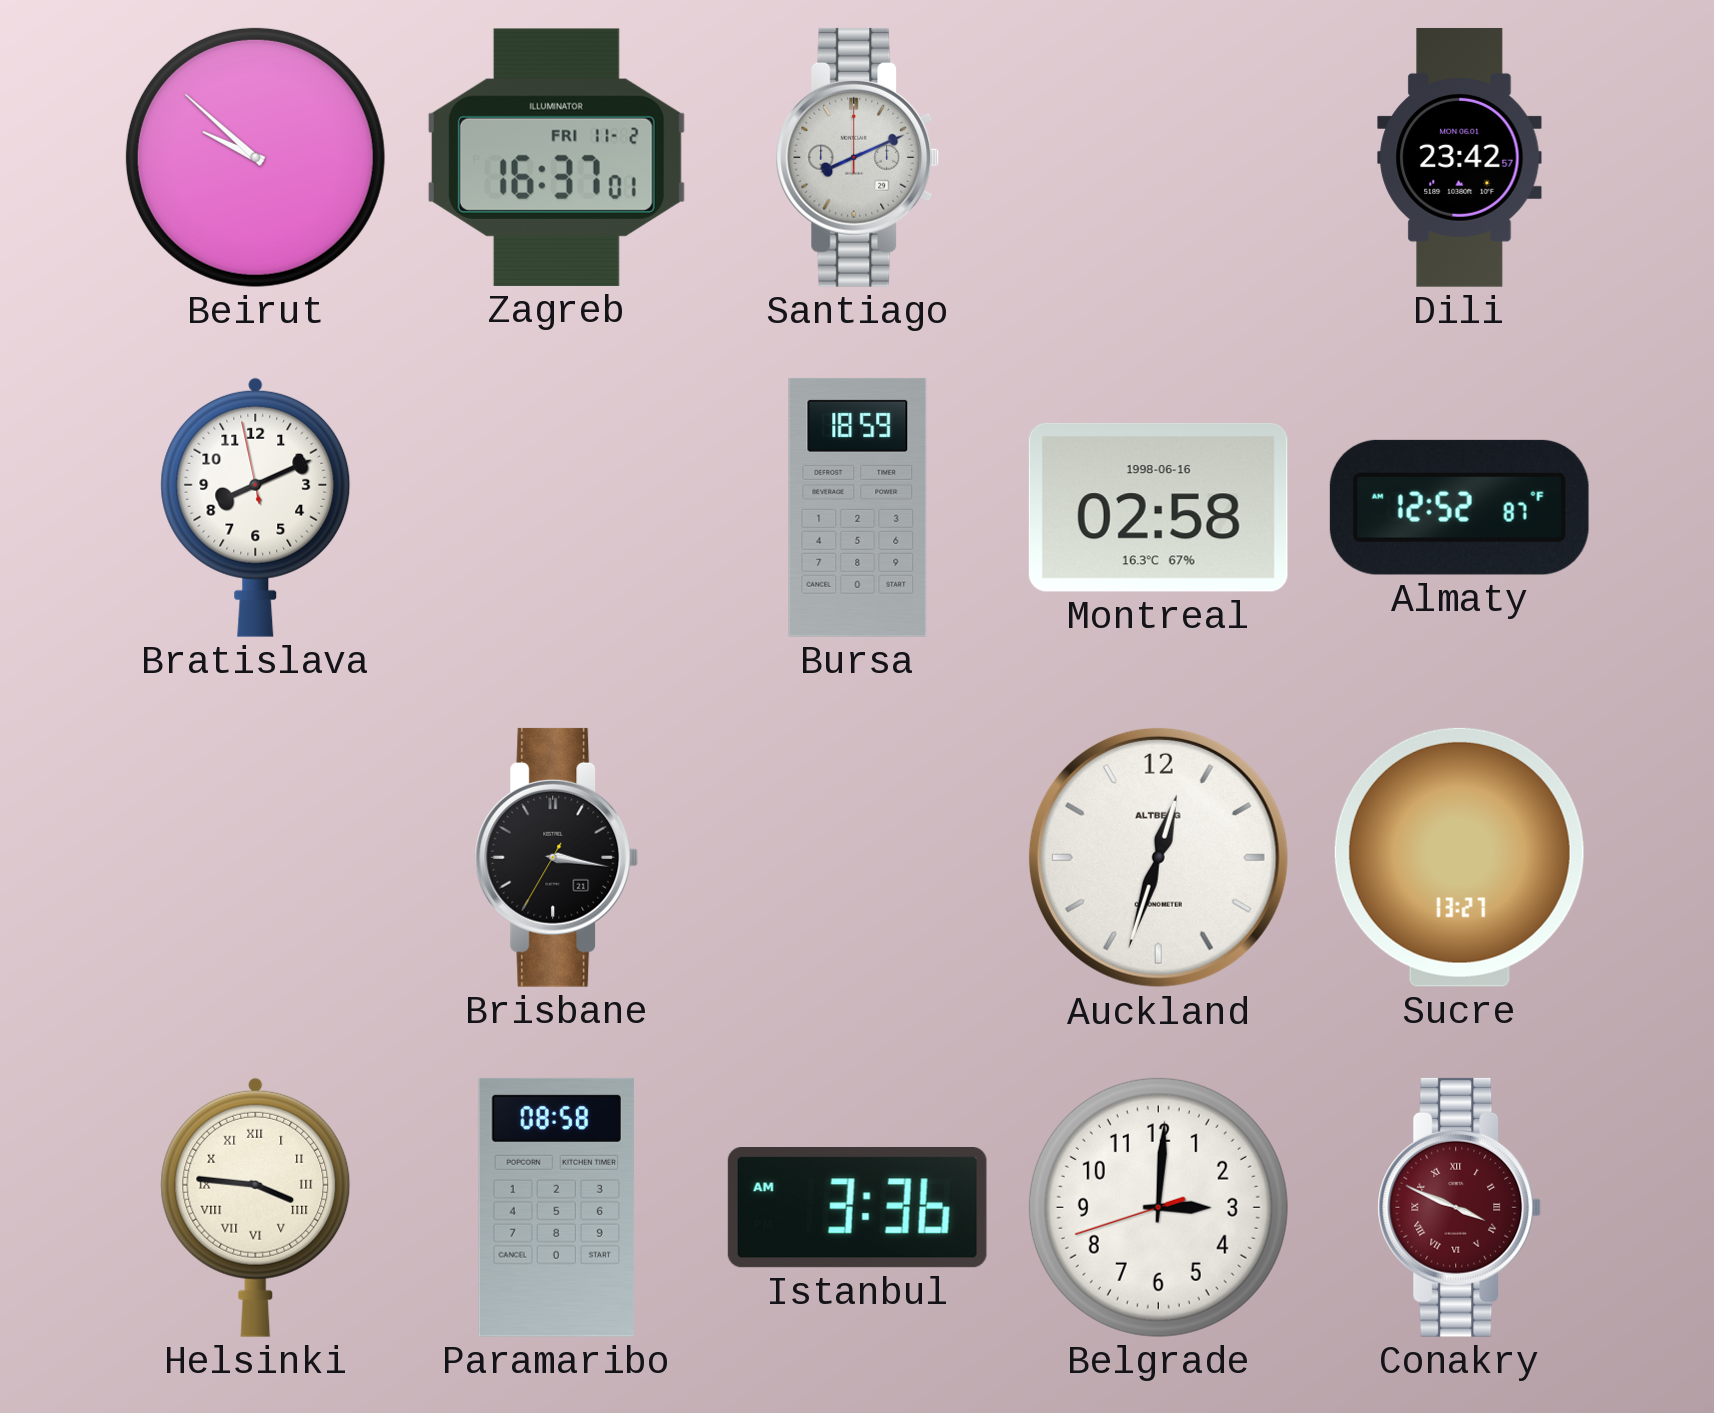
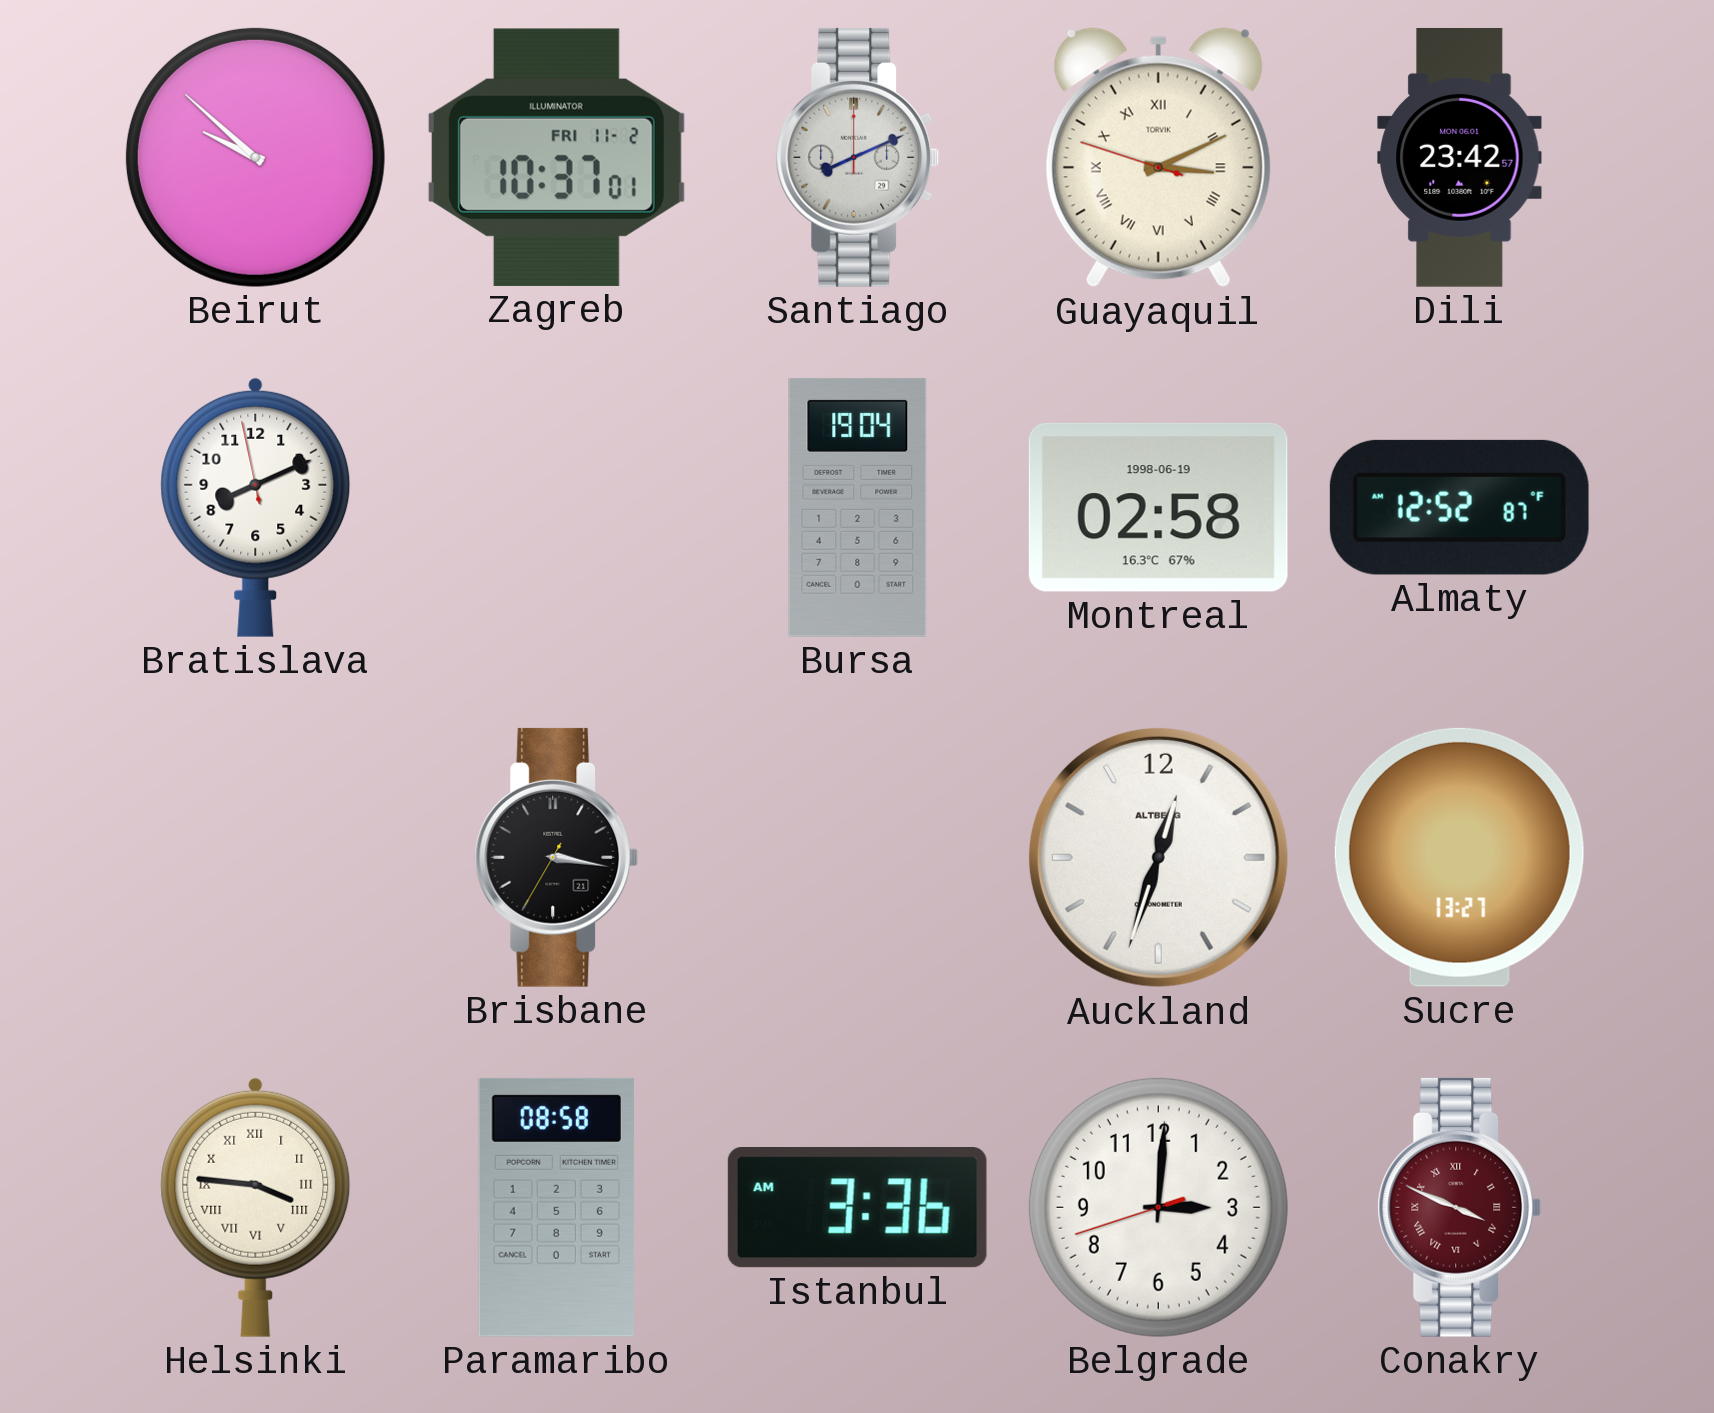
Zagreb: 16:37 -> 10:37
Guayaquil: none -> 3:10
Bursa: 18:59 -> 19:04
Montreal date: 1998-06-16 -> 1998-06-19
